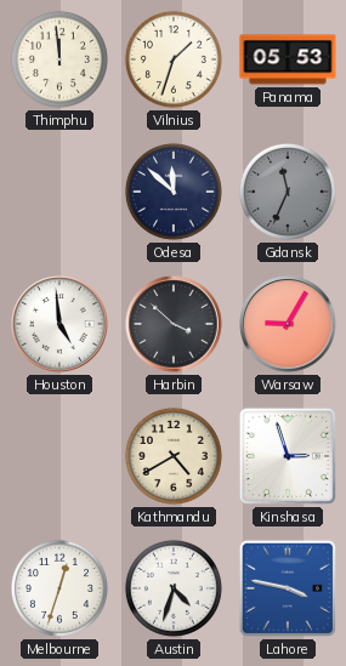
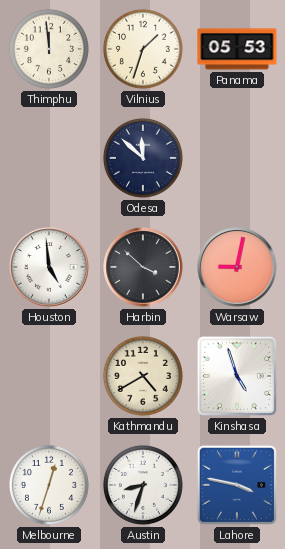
Gdansk: 11:34 -> none
Warsaw: 9:05 -> 9:02
Kinshasa: 2:57 -> 4:57
Austin: 4:33 -> 8:33
